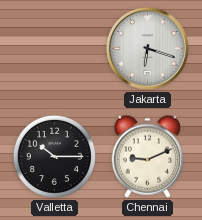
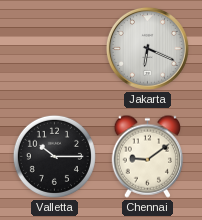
Jakarta: 6:18 -> 6:19
Chennai: 9:11 -> 9:09
